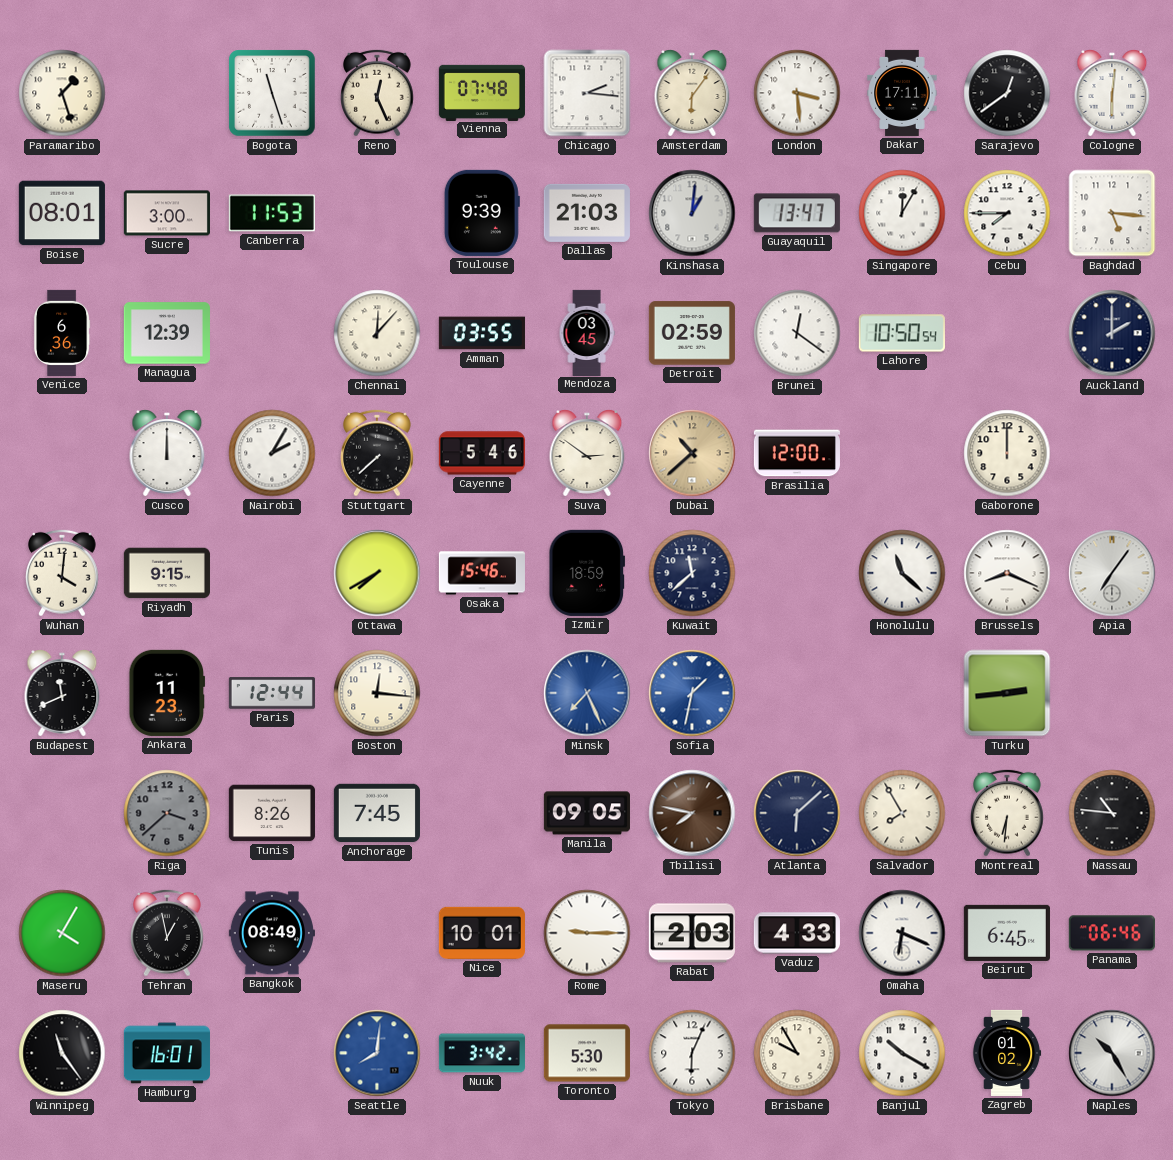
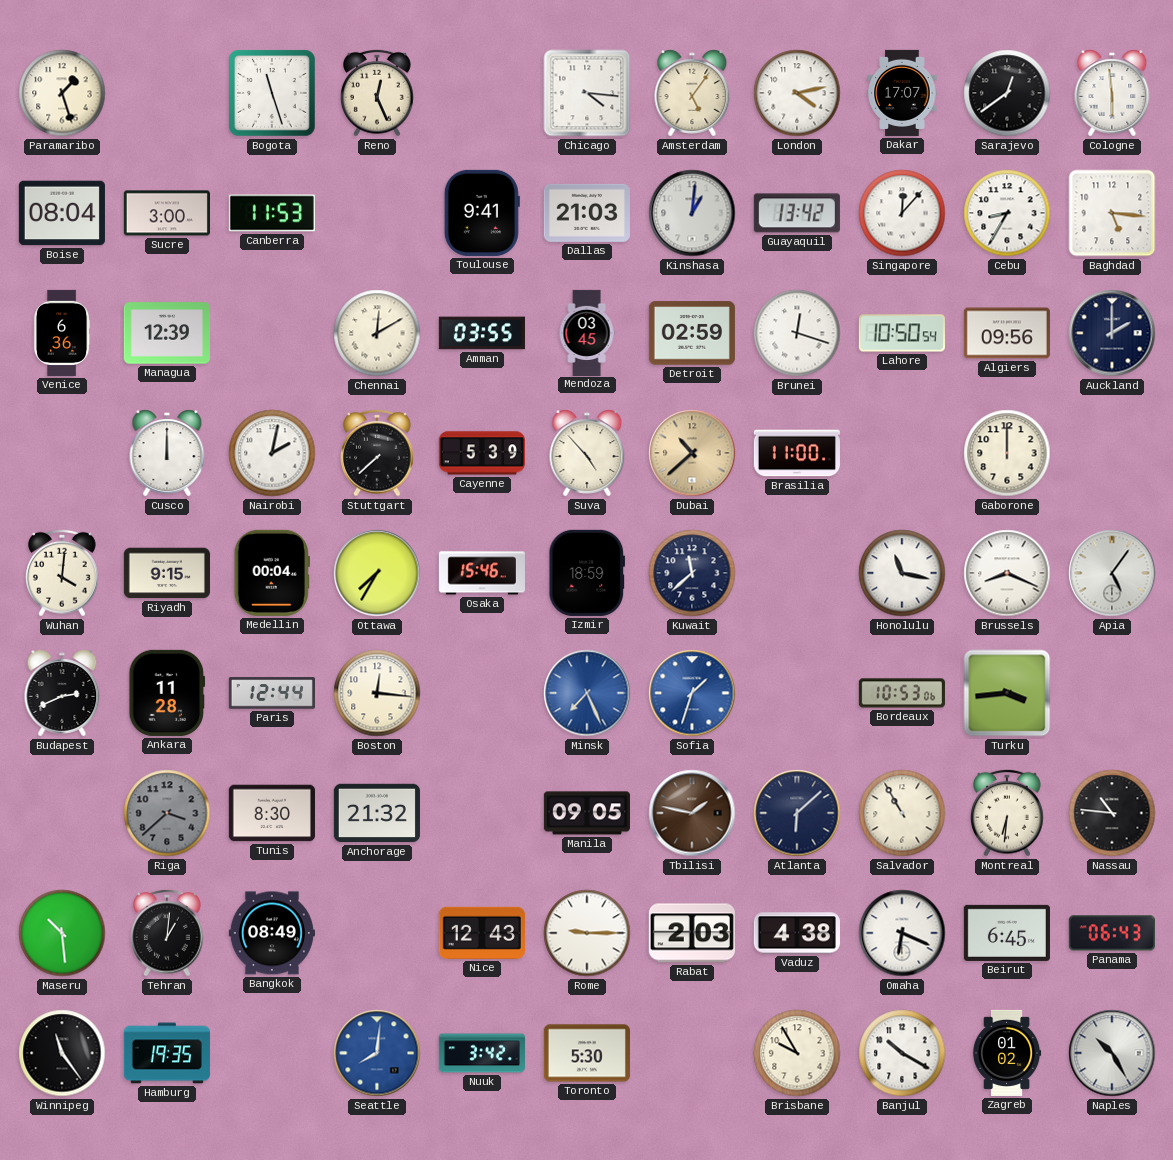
Vienna: 07:48 -> none
Chicago: 2:16 -> 4:16
Amsterdam: 6:06 -> 5:06
London: 3:29 -> 4:13
Dakar: 17:11 -> 17:07
Cologne: 6:01 -> 5:59
Boise: 08:01 -> 08:04
Toulouse: 9:39 -> 9:41
Guayaquil: 13:47 -> 13:42
Singapore: 12:05 -> 12:07
Cebu: 7:45 -> 8:35
Chennai: 12:07 -> 12:10
Brunei: 12:21 -> 12:18
Algiers: none -> 09:56
Nairobi: 2:05 -> 2:02
Cayenne: 5:46 -> 5:39
Suva: 2:51 -> 4:53
Brasilia: 12:00 -> 11:00
Medellin: none -> 00:04
Ottawa: 7:40 -> 7:35
Honolulu: 11:22 -> 11:17
Apia: 7:06 -> 5:06
Budapest: 11:41 -> 2:41
Ankara: 11:23 -> 11:28
Sofia: 1:32 -> 1:33
Bordeaux: none -> 10:53
Turku: 2:44 -> 3:44
Tunis: 8:26 -> 8:30
Anchorage: 7:45 -> 21:32
Tbilisi: 7:47 -> 1:47
Salvador: 7:55 -> 10:55
Maseru: 4:05 -> 10:29
Tehran: 12:58 -> 1:01
Nice: 10:01 -> 12:43
Vaduz: 4:33 -> 4:38
Panama: 06:46 -> 06:43
Hamburg: 16:01 -> 19:35
Tokyo: 6:04 -> none
